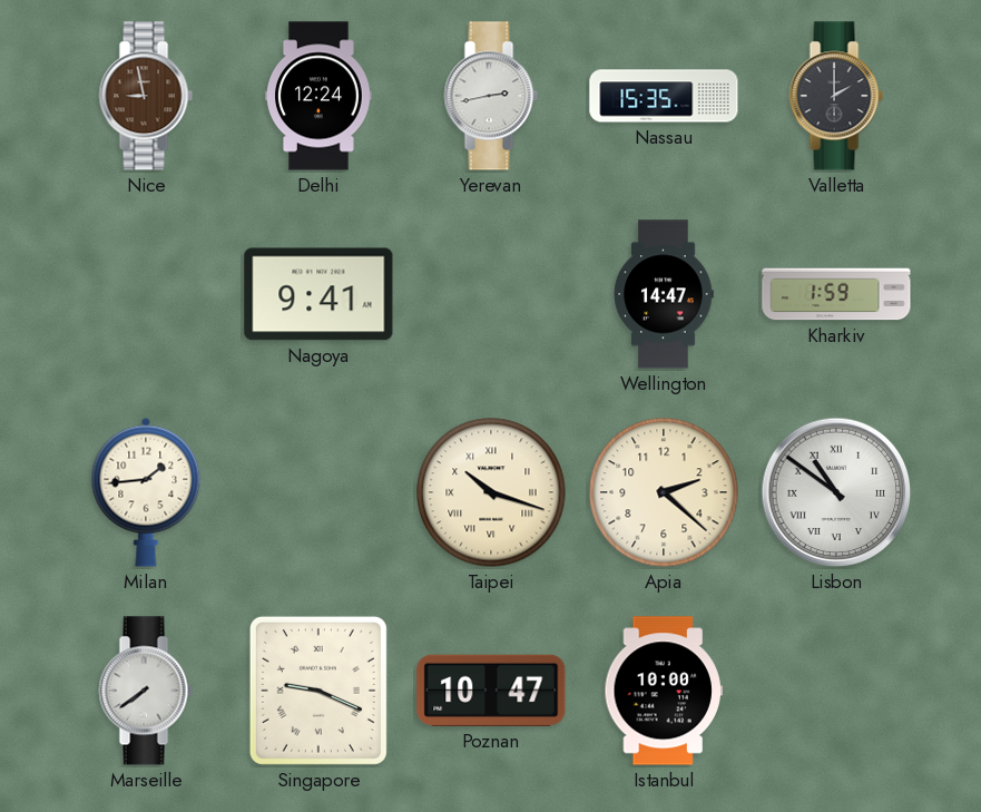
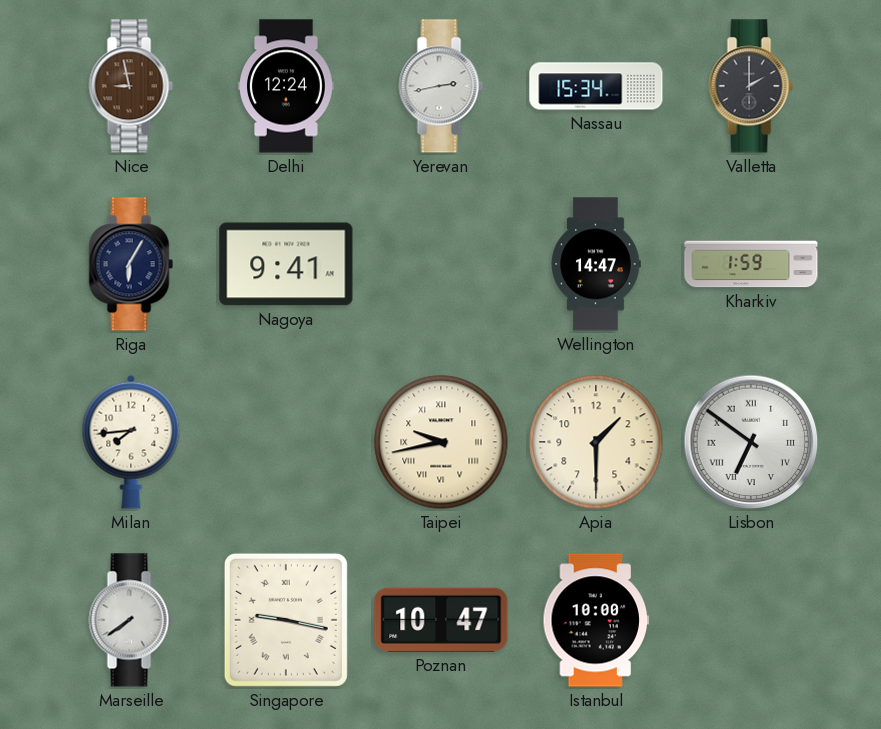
Nassau: 15:35 -> 15:34
Riga: none -> 6:05
Milan: 1:44 -> 7:44
Taipei: 10:18 -> 9:43
Apia: 2:22 -> 1:30
Lisbon: 10:51 -> 6:51
Singapore: 9:19 -> 9:17
